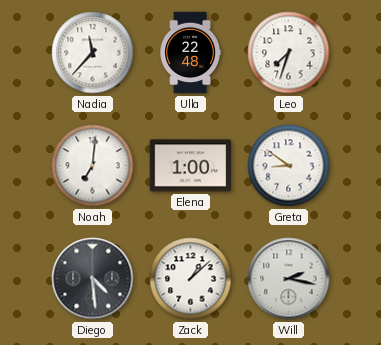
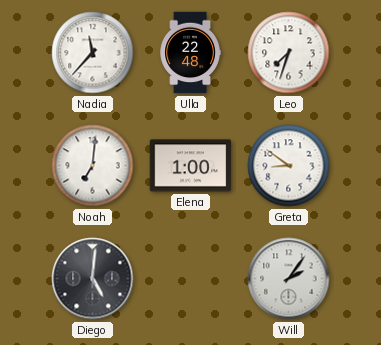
Diego: 4:29 -> 5:01
Zack: 1:08 -> none
Will: 2:17 -> 2:06
